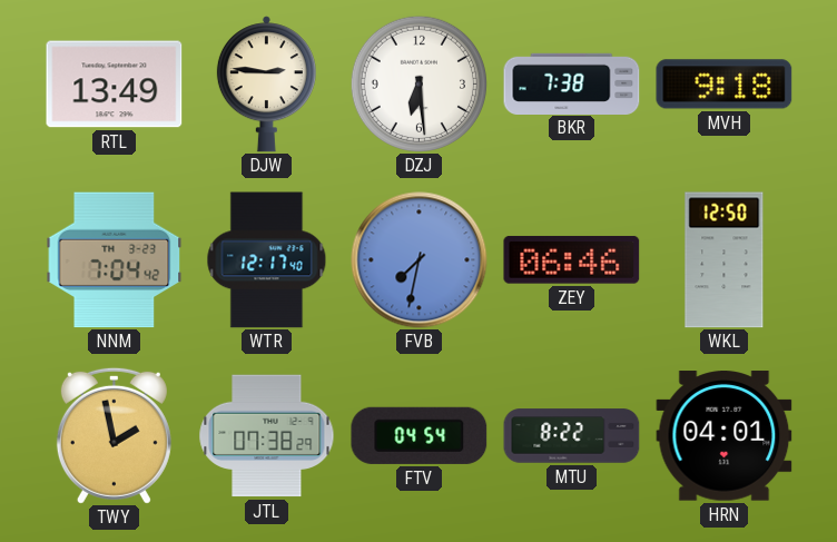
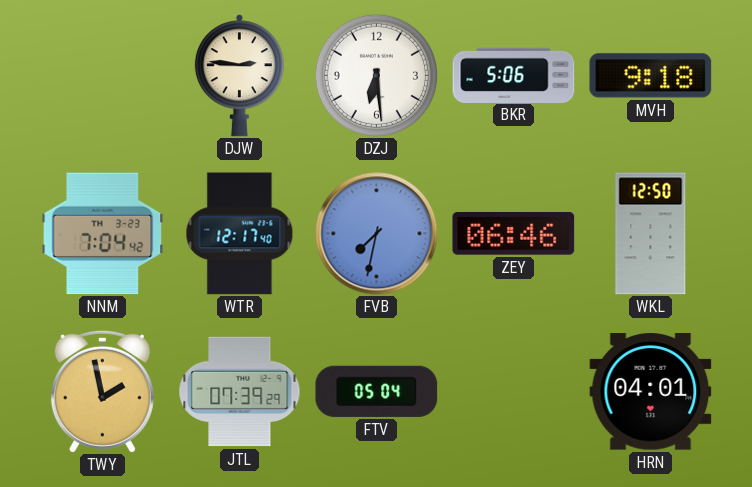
RTL: 13:49 -> none
BKR: 7:38 -> 5:06
JTL: 07:38 -> 07:39
FTV: 04:54 -> 05:04
MTU: 8:22 -> none
